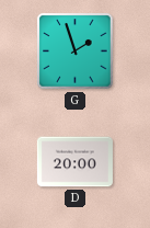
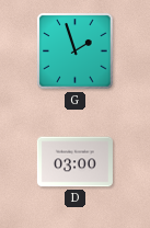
D: 20:00 -> 03:00
